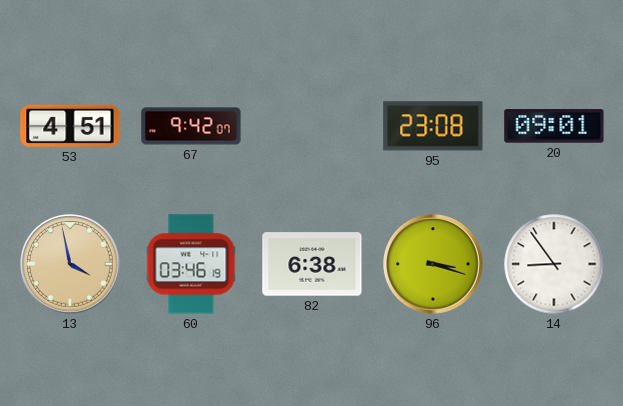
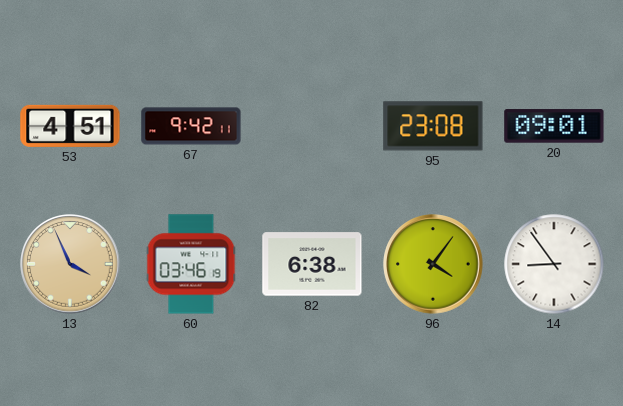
67: 9:42:07 -> 9:42:11
13: 3:58 -> 3:56
96: 3:18 -> 4:06
